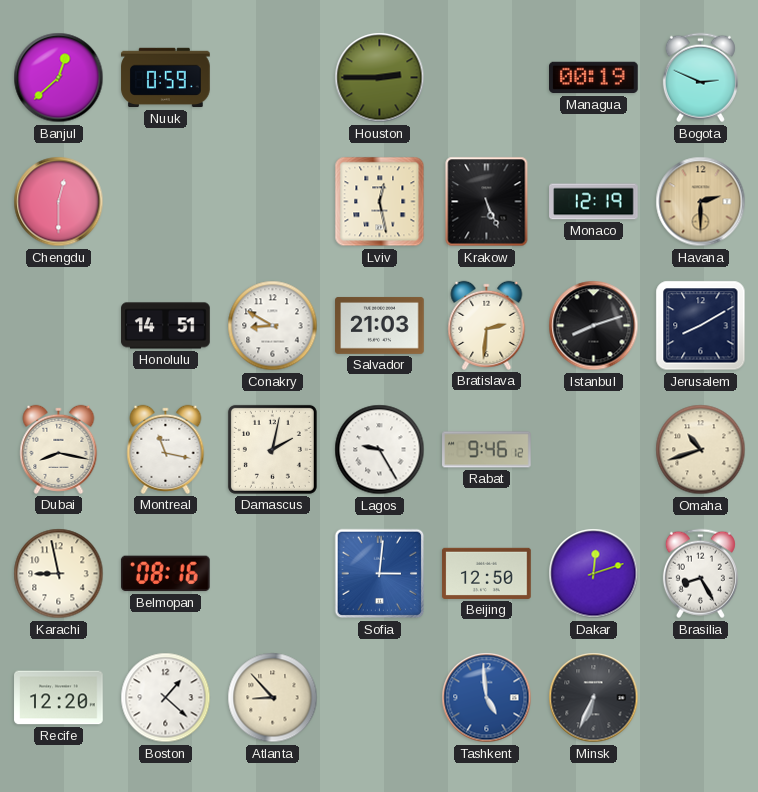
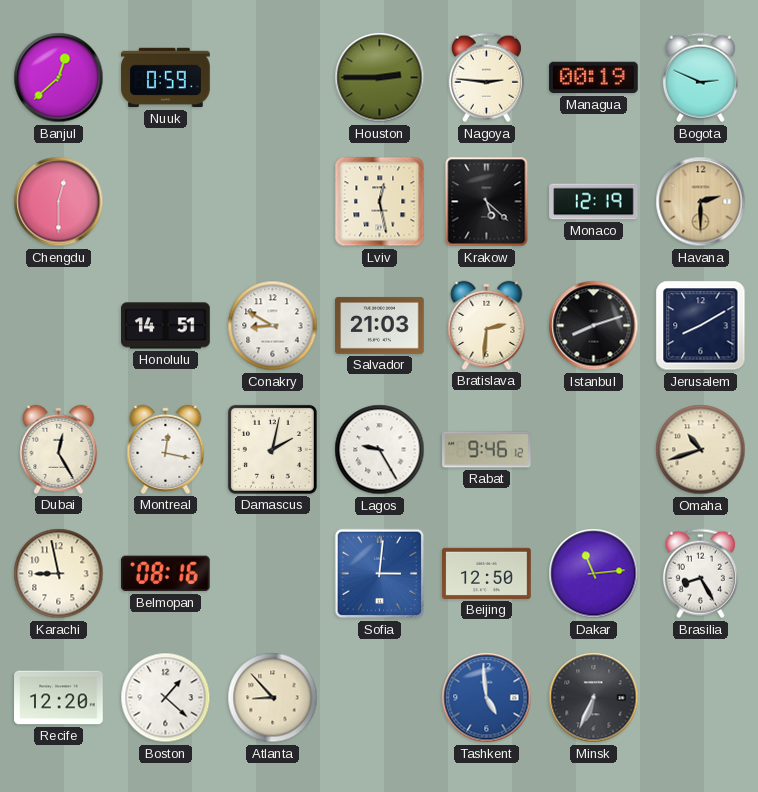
Nagoya: none -> 2:46
Krakow: 5:26 -> 5:22
Dubai: 8:17 -> 12:25
Montreal: 11:17 -> 12:17
Dakar: 12:12 -> 11:14
